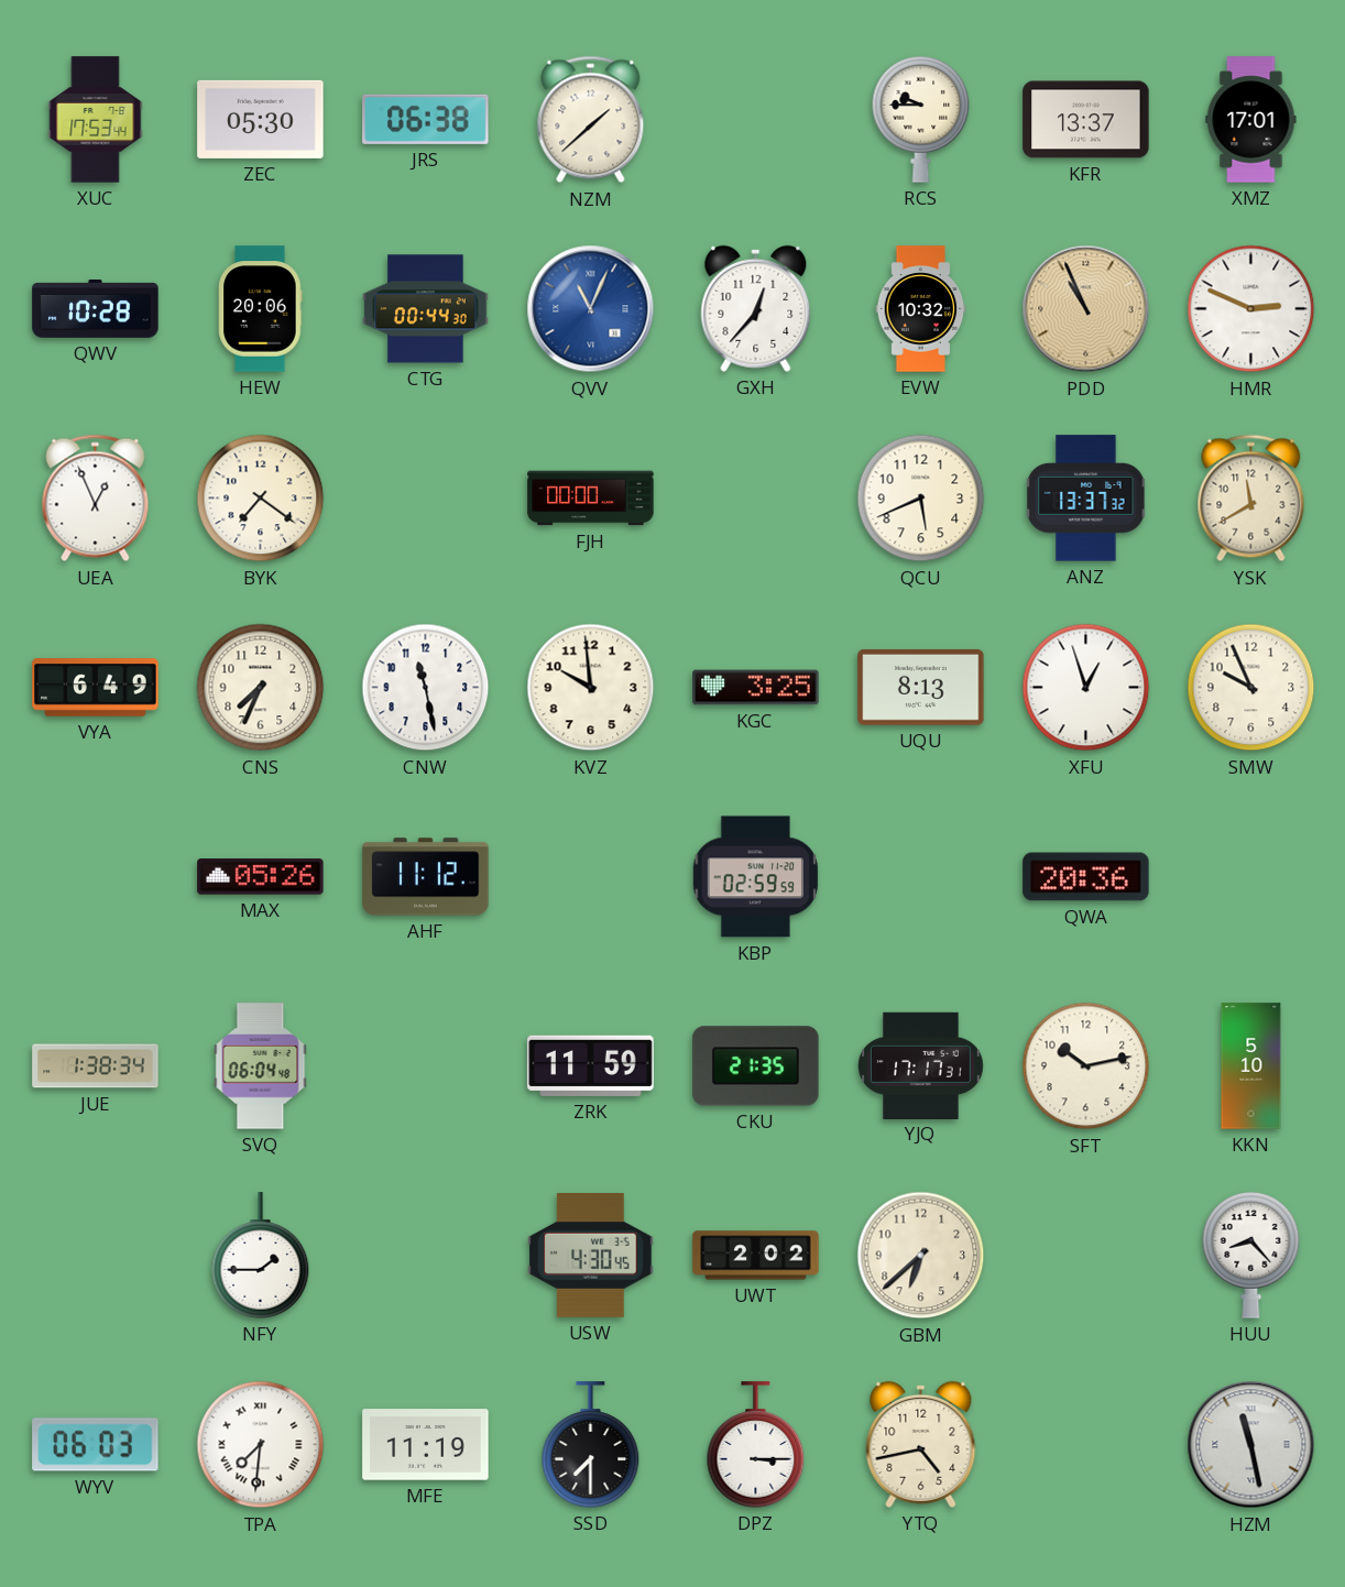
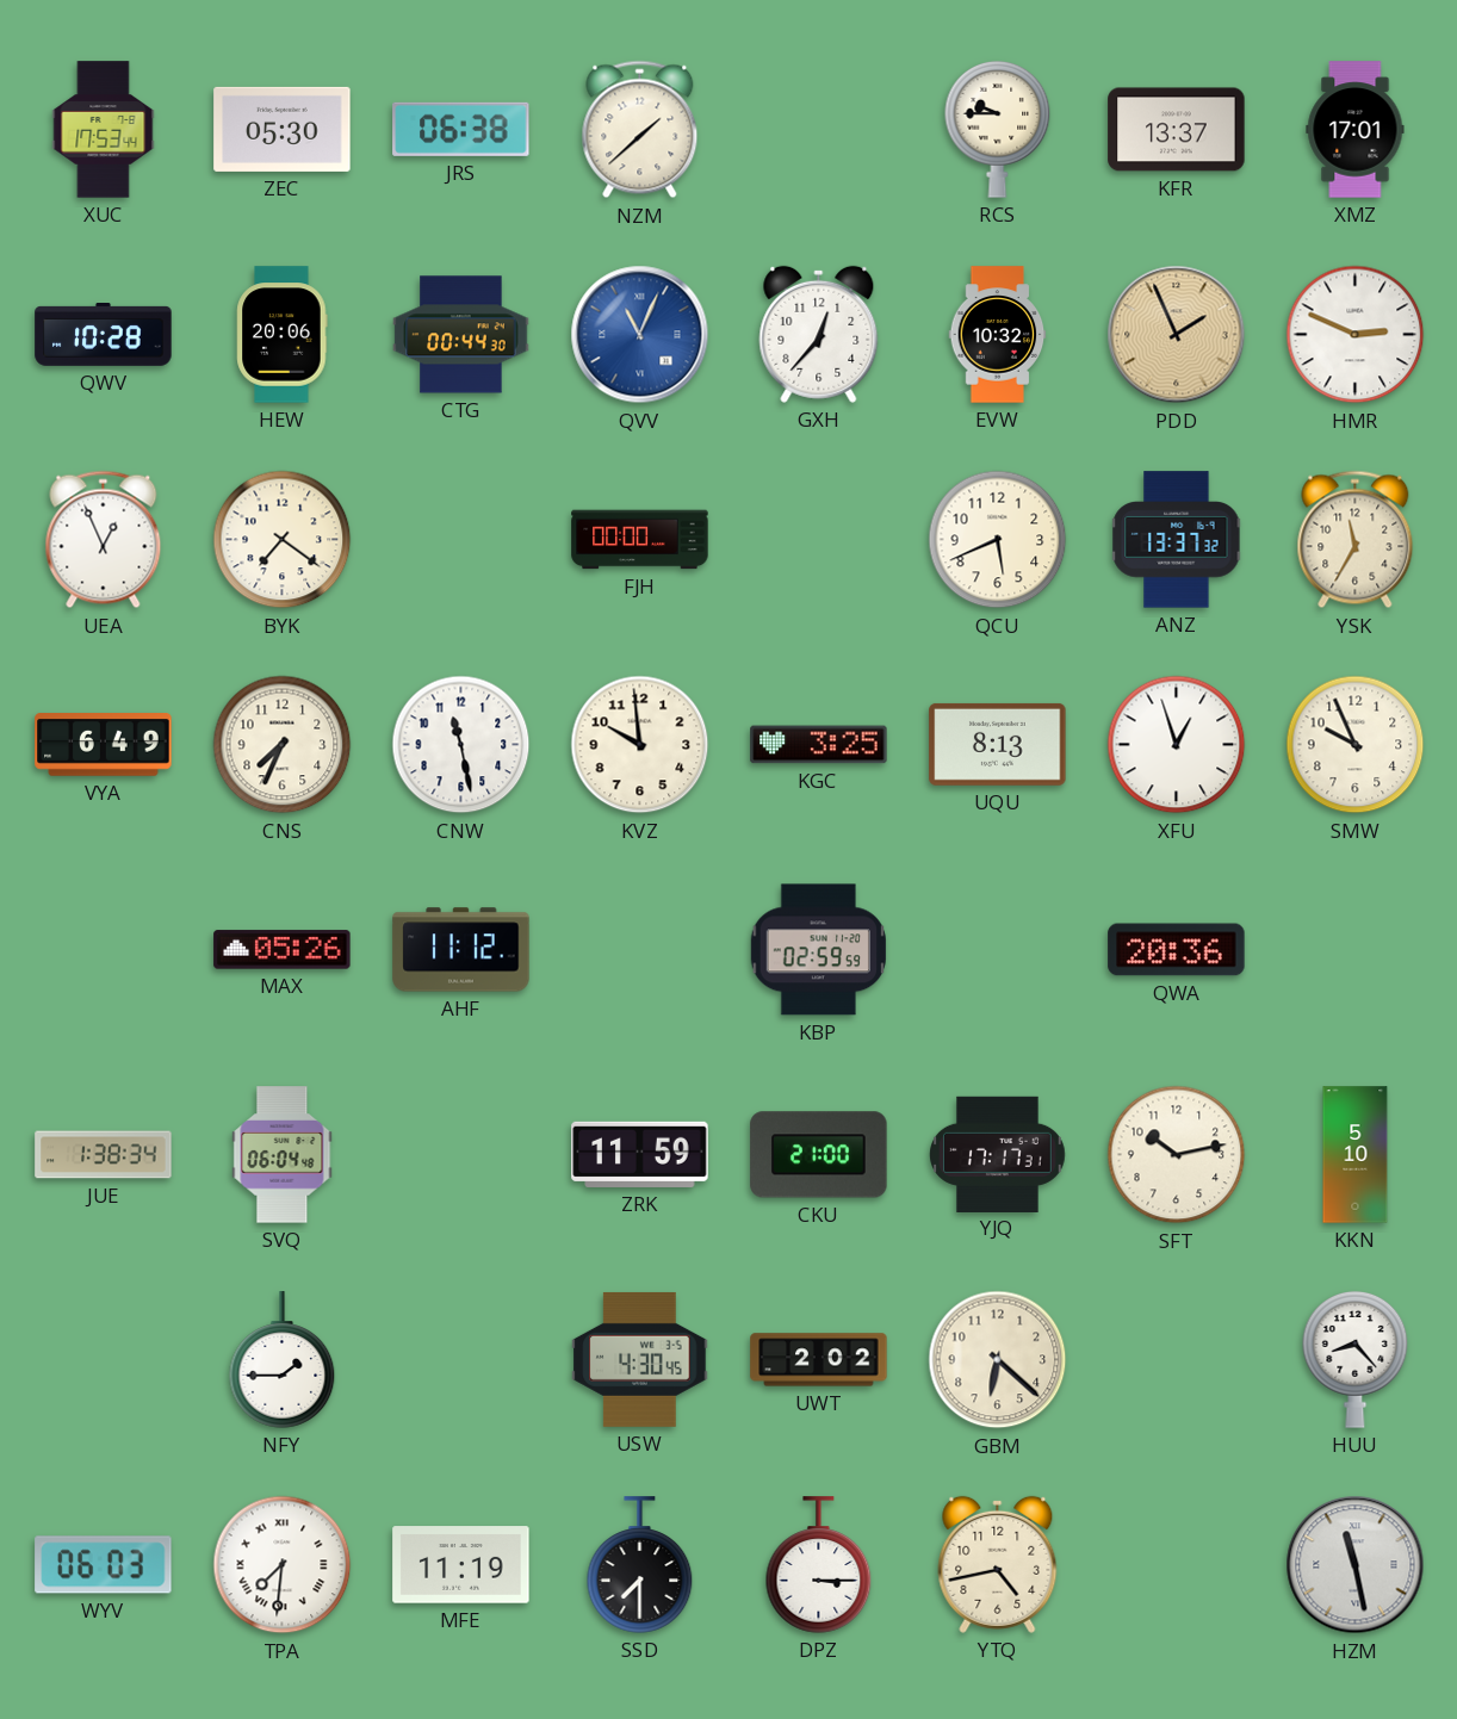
PDD: 10:56 -> 1:56
YSK: 11:40 -> 11:35
CKU: 21:35 -> 21:00
GBM: 6:38 -> 6:22
